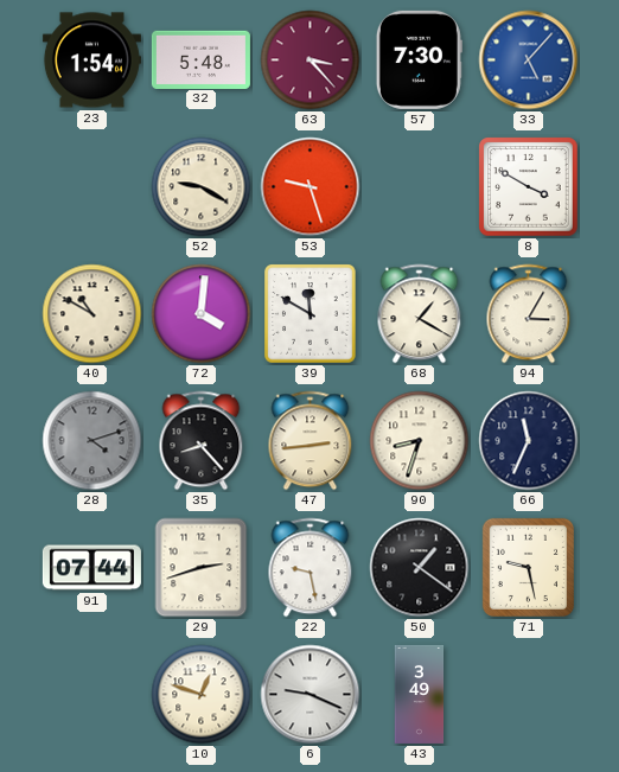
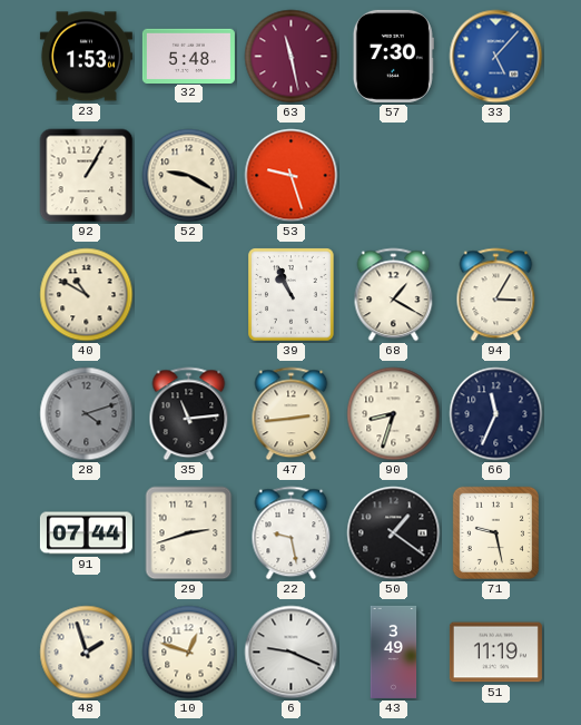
23: 1:54 -> 1:53
63: 3:23 -> 11:28
92: none -> 1:05
8: 3:50 -> none
72: 4:01 -> none
39: 11:50 -> 10:56
35: 8:23 -> 11:14
48: none -> 1:57
51: none -> 11:19
